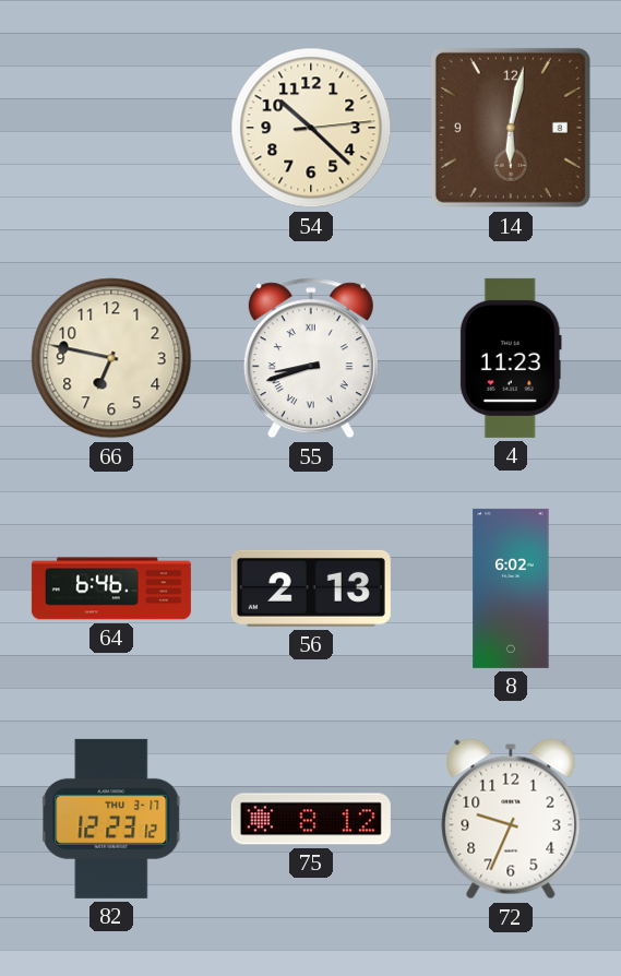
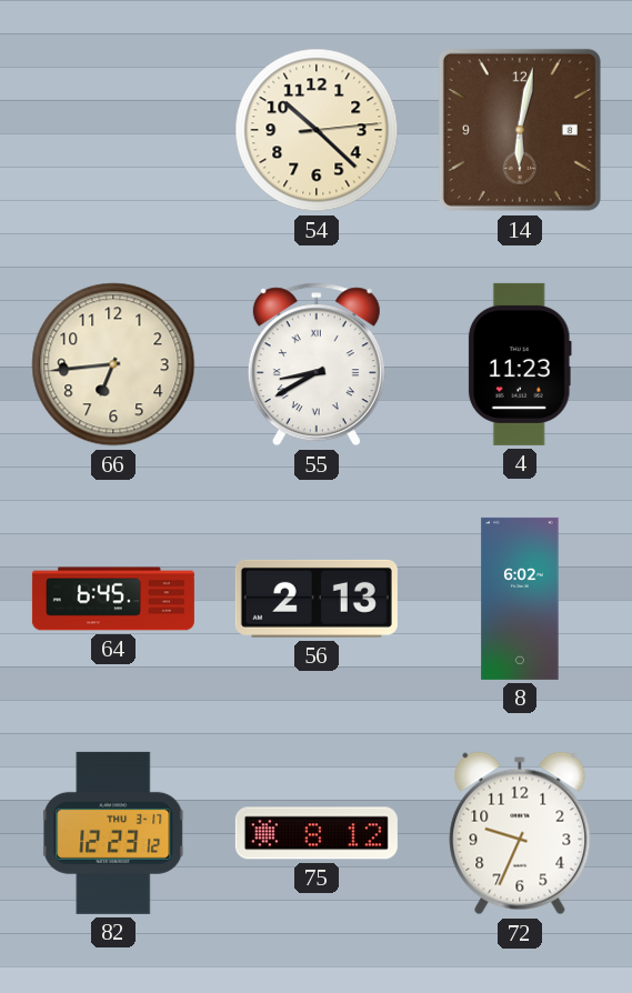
66: 6:47 -> 6:44
55: 8:42 -> 8:40
64: 6:46 -> 6:45
